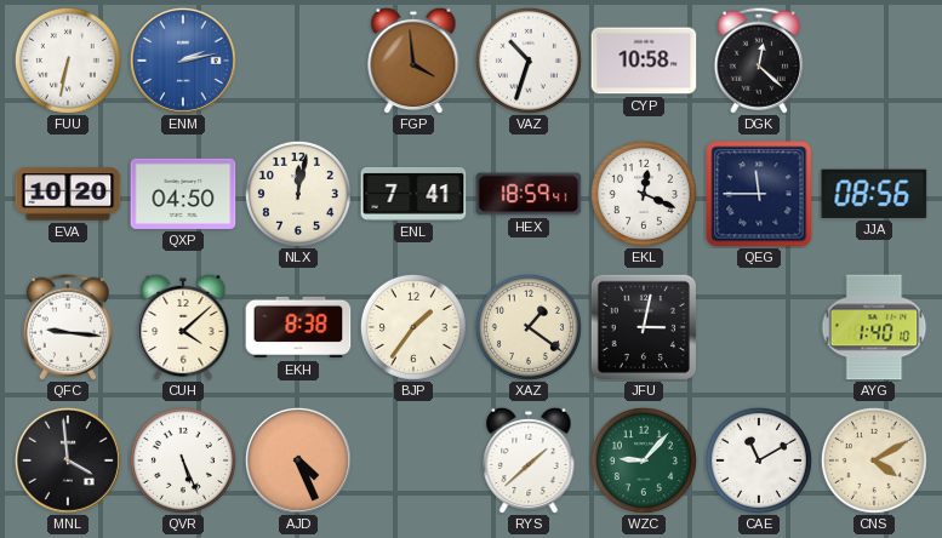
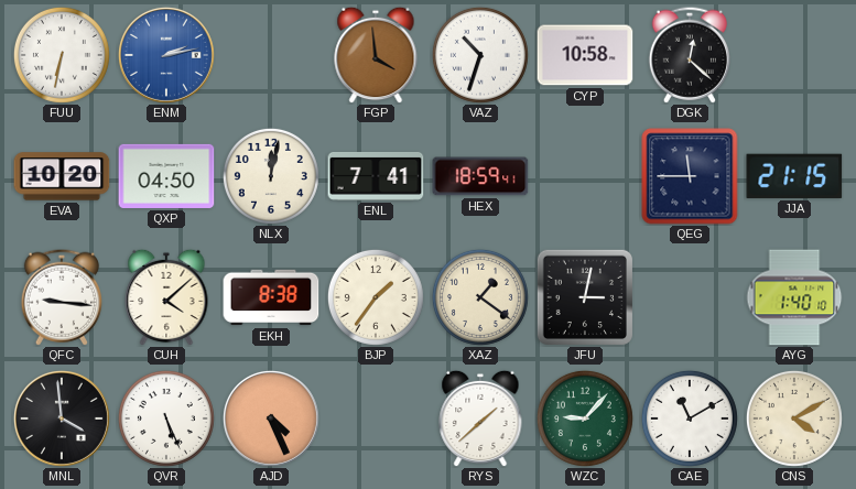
EKL: 12:19 -> none
JJA: 08:56 -> 21:15
